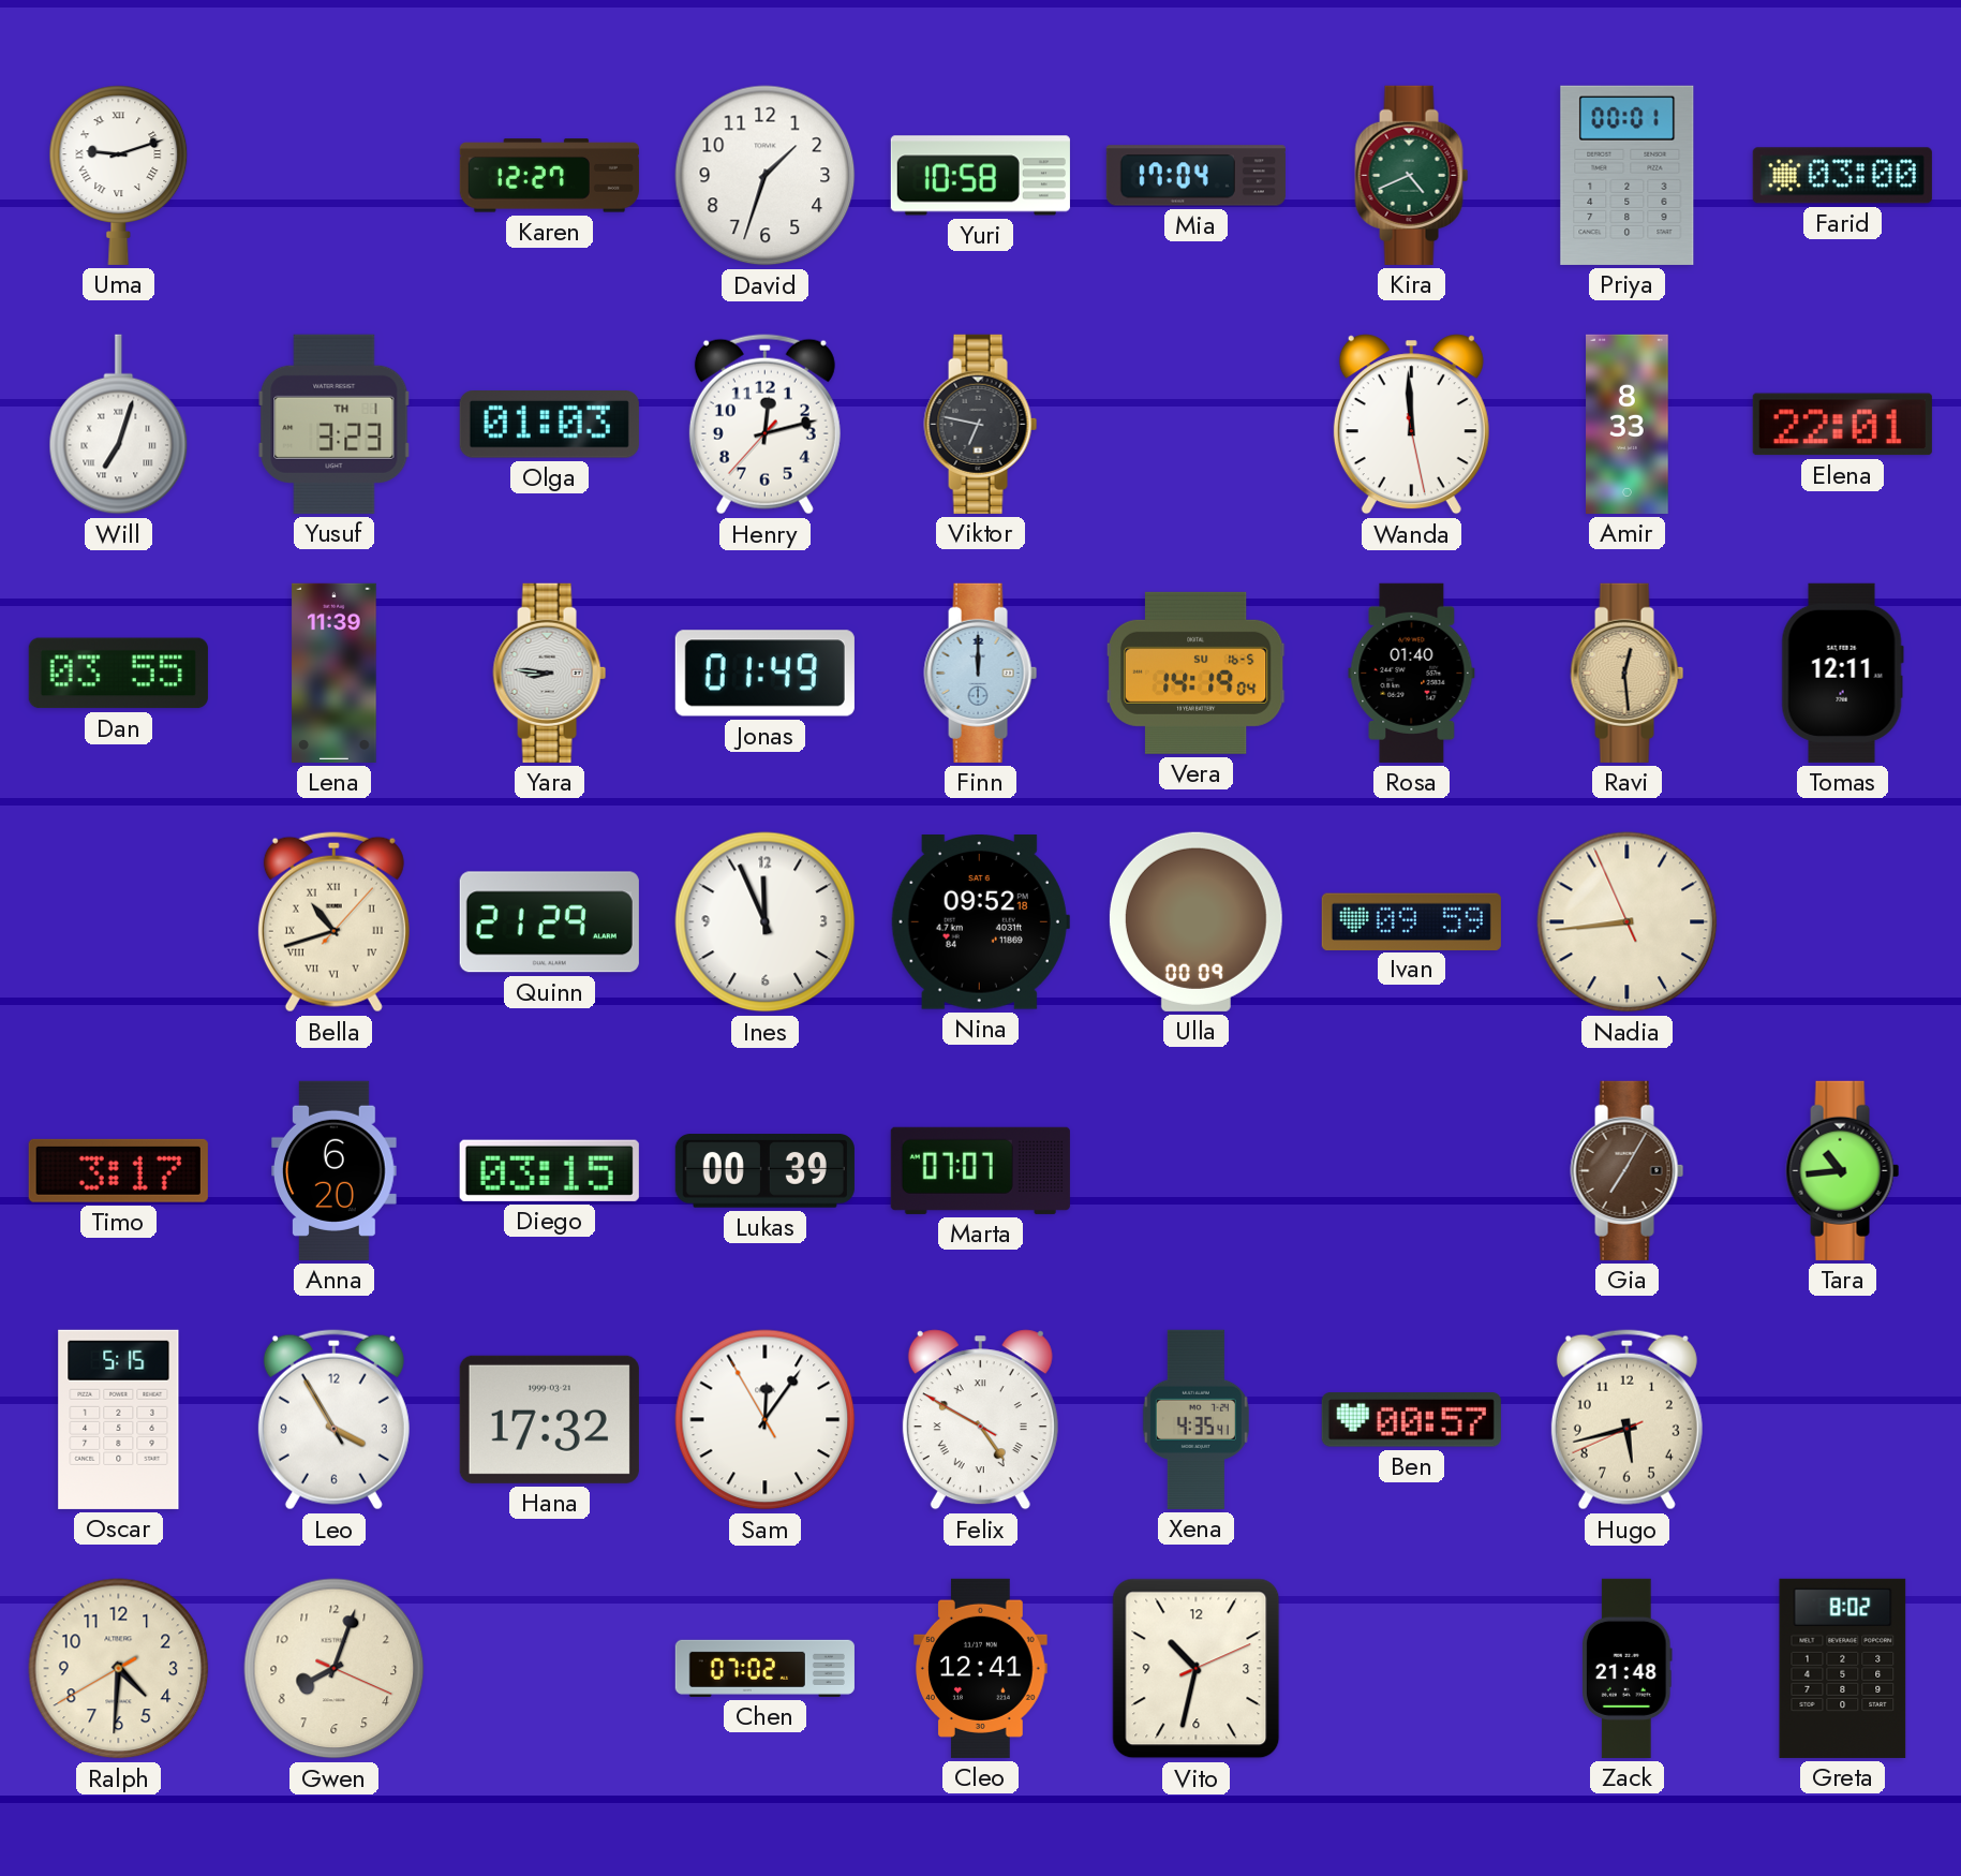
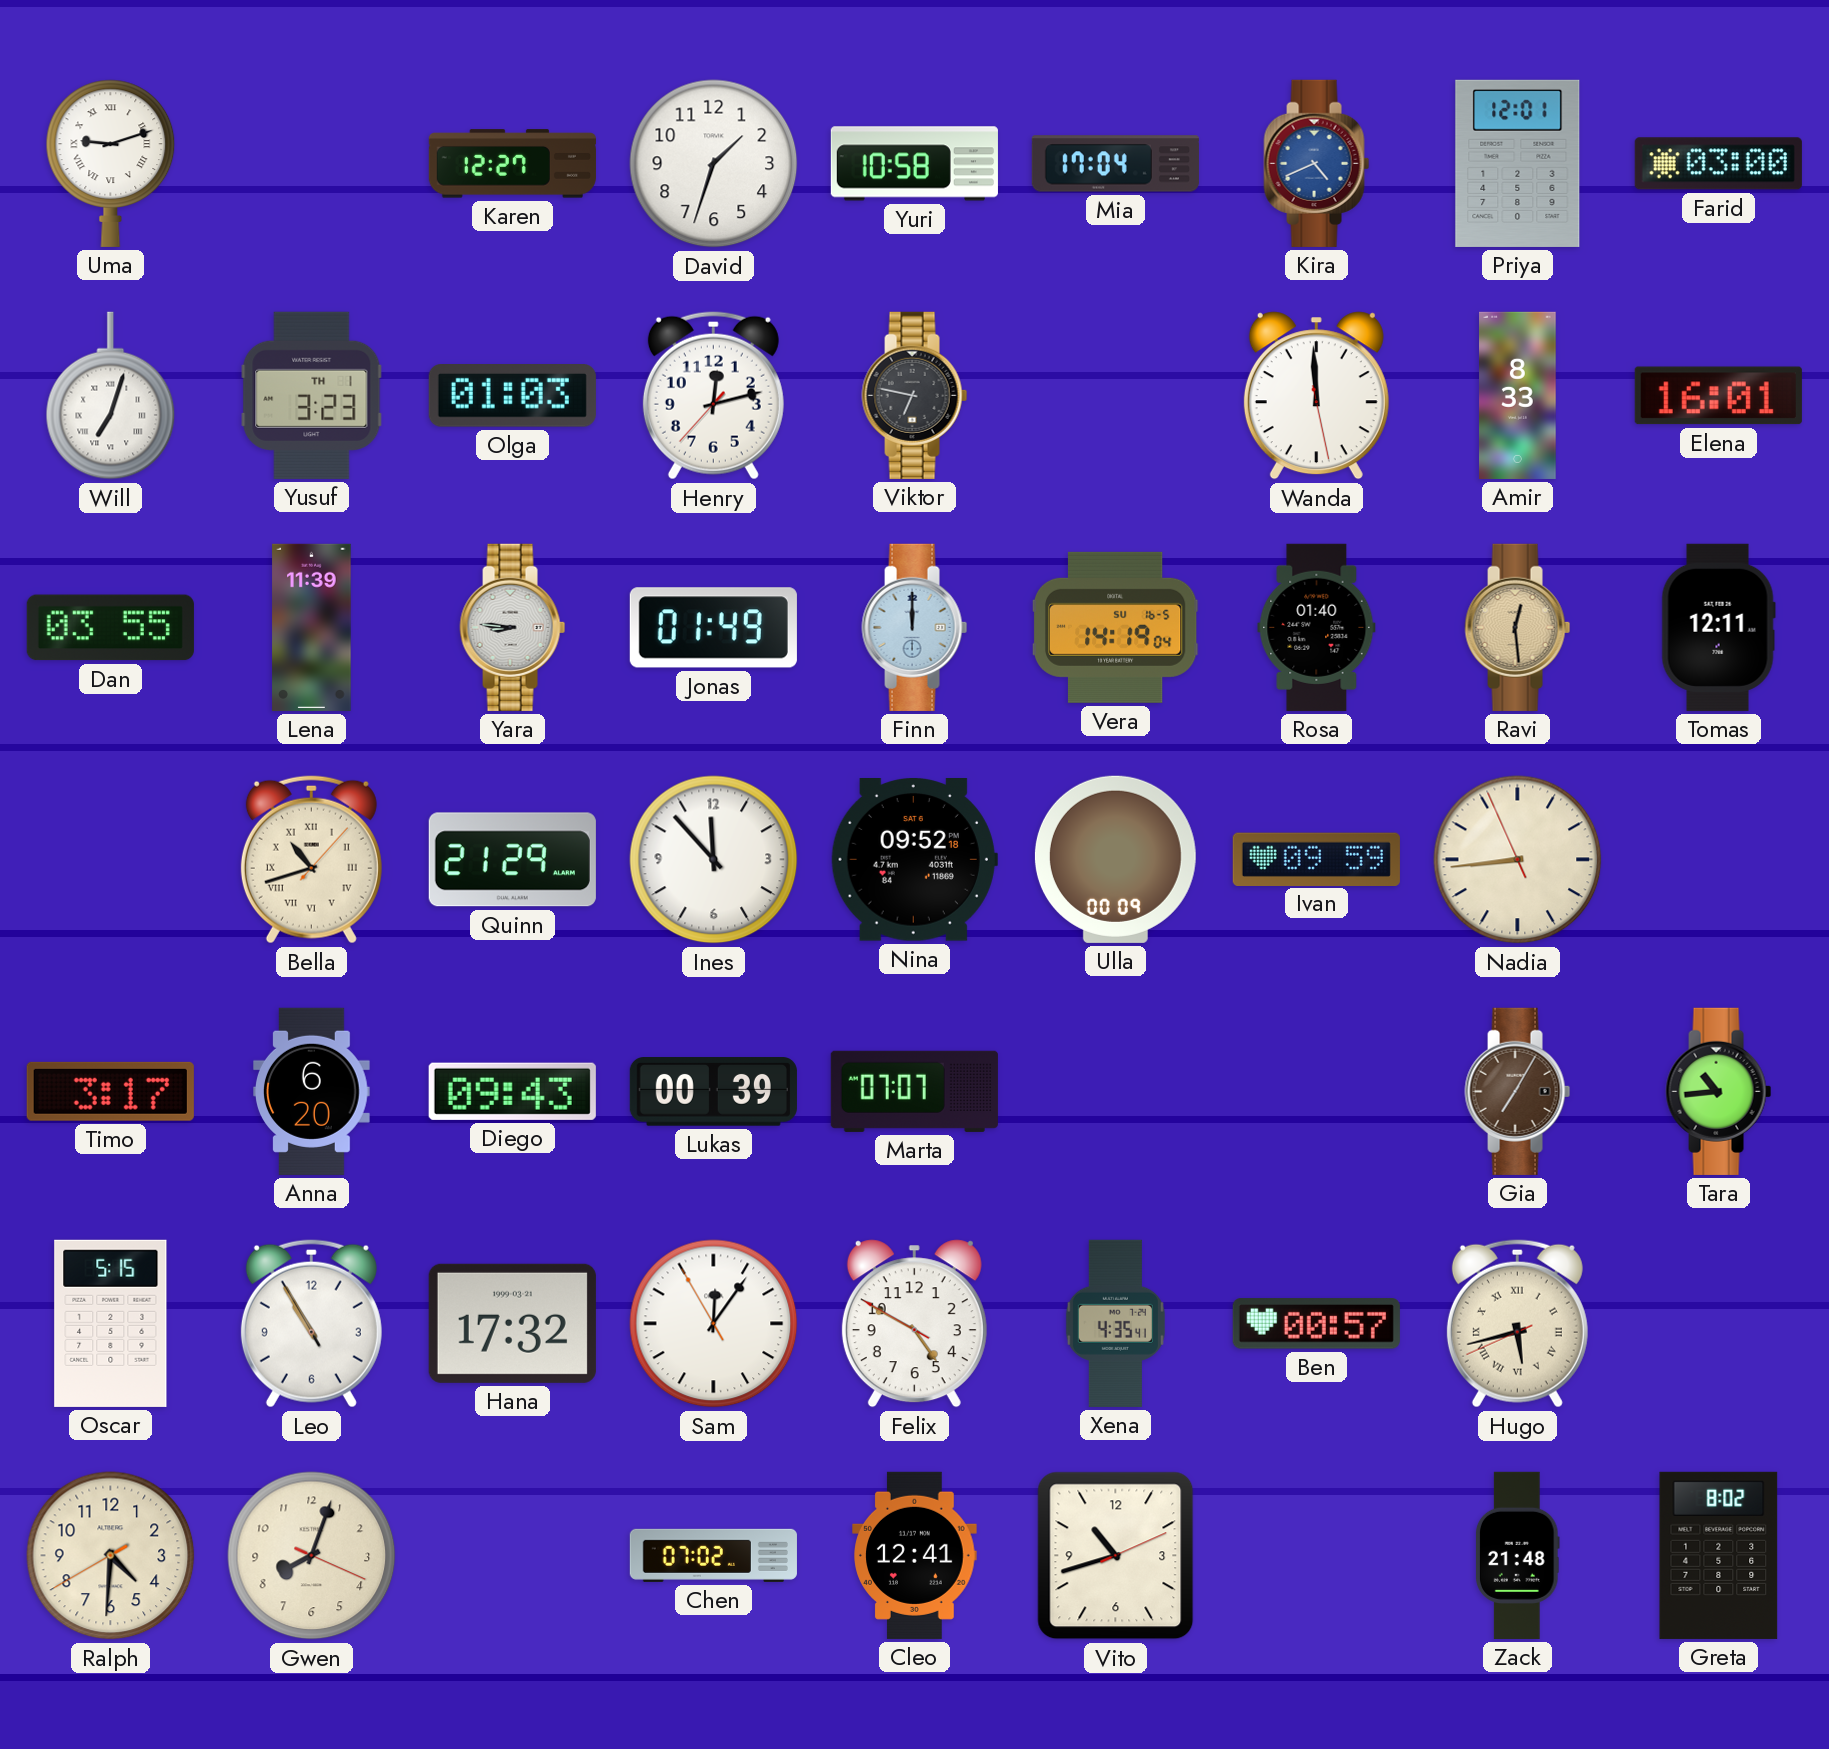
Kira dial: green -> blue
Priya: 00:01 -> 12:01
Elena: 22:01 -> 16:01
Ines: 11:56 -> 11:53
Diego: 03:15 -> 09:43
Leo: 3:54 -> 10:54
Felix numerals: Roman -> Arabic
Hugo numerals: Arabic -> Roman
Vito: 10:32 -> 10:42
